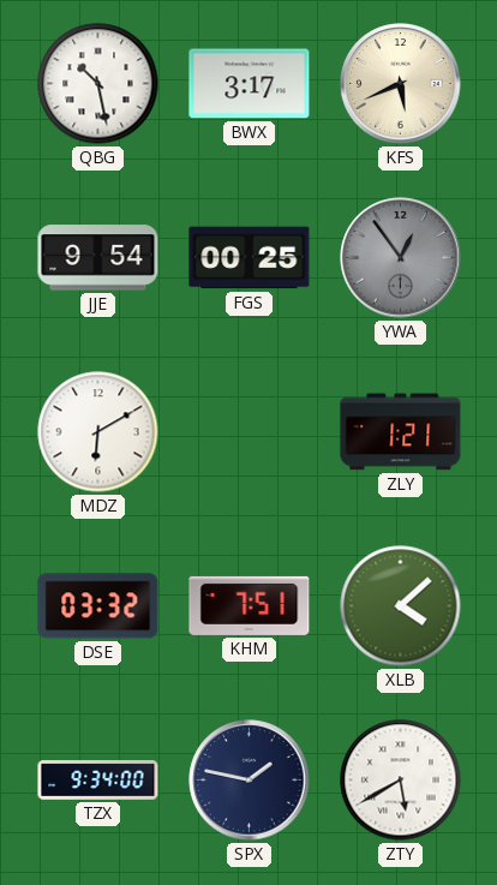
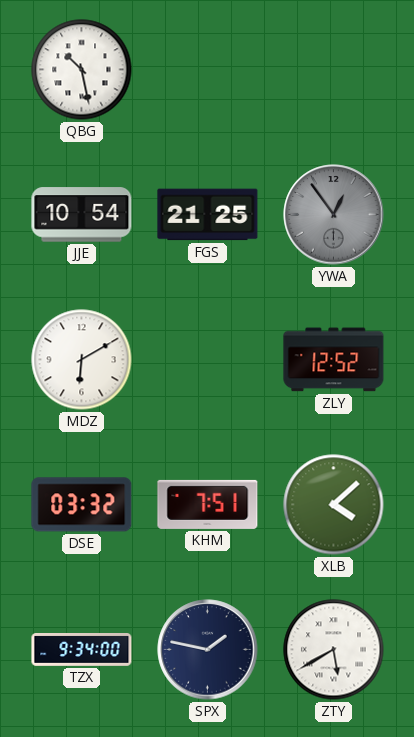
BWX: 3:17 -> none
KFS: 5:41 -> none
JJE: 9:54 -> 10:54
FGS: 00:25 -> 21:25
ZLY: 1:21 -> 12:52
